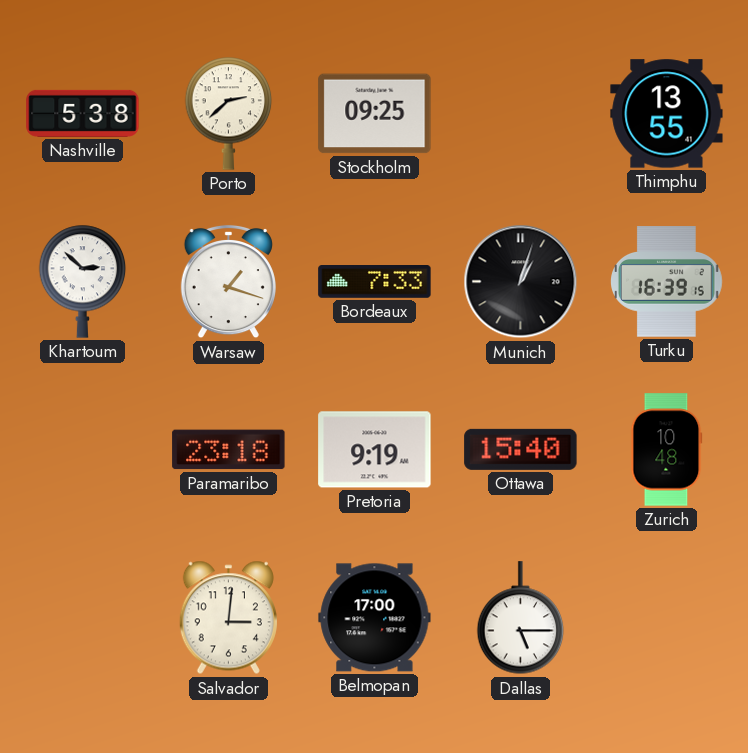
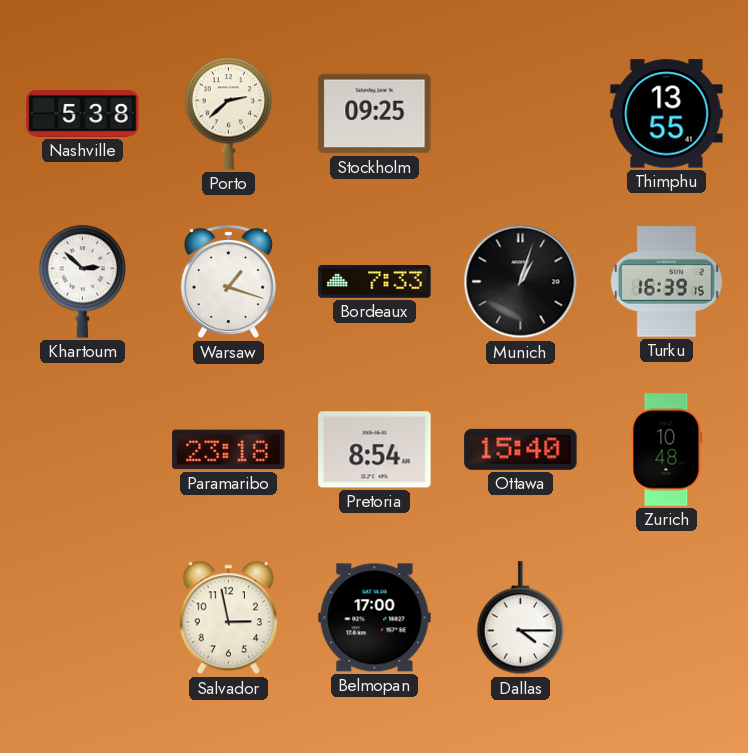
Pretoria: 9:19 -> 8:54
Salvador: 3:01 -> 2:58
Dallas: 5:15 -> 4:15
